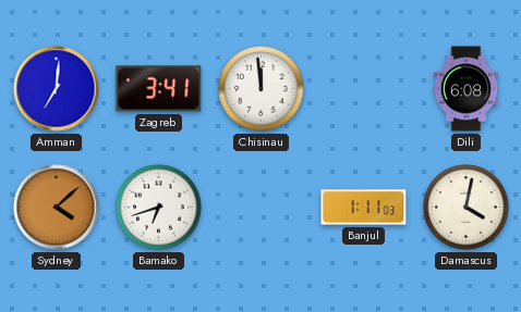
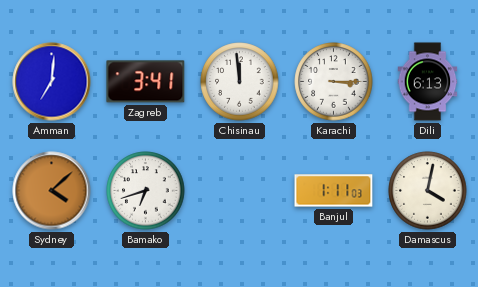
Karachi: none -> 3:15
Dili: 6:08 -> 6:13
